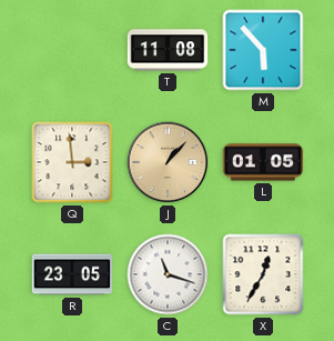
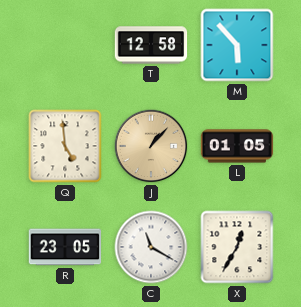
T: 11:08 -> 12:58
Q: 2:59 -> 4:59
C: 11:18 -> 11:20
